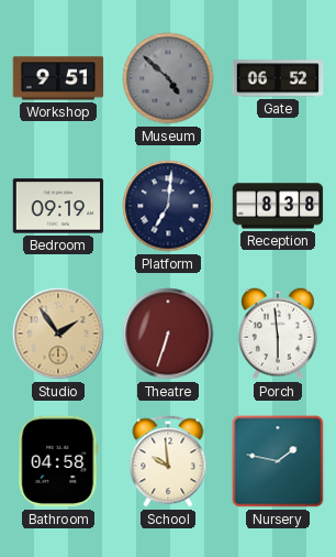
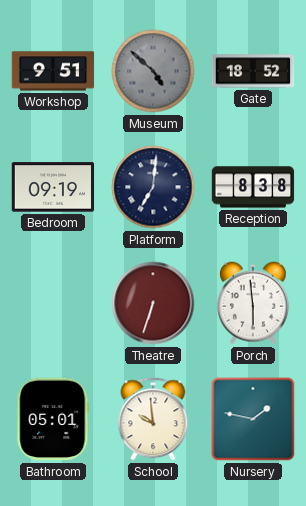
Gate: 06:52 -> 18:52
Studio: 1:54 -> none
Bathroom: 04:58 -> 05:01
